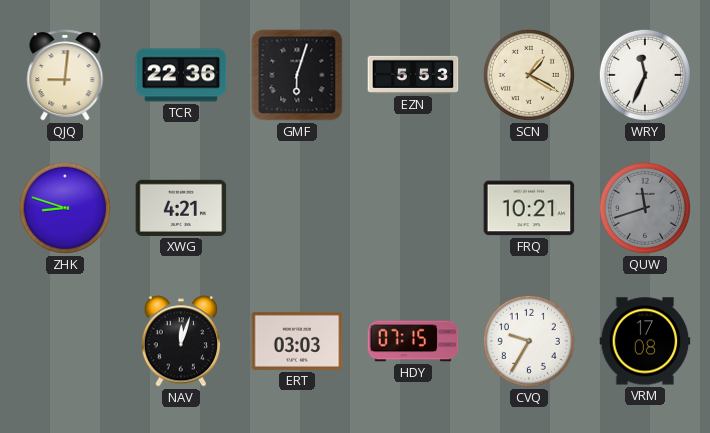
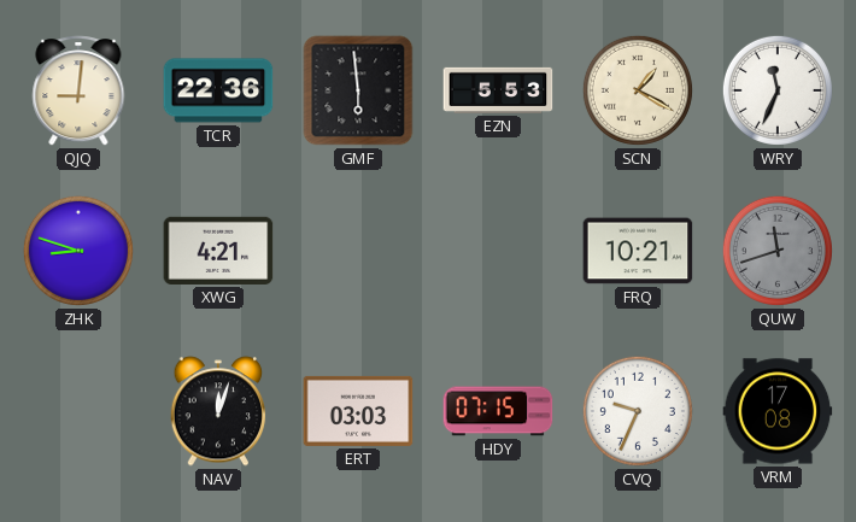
GMF: 6:03 -> 5:59
CVQ: 9:35 -> 9:34
